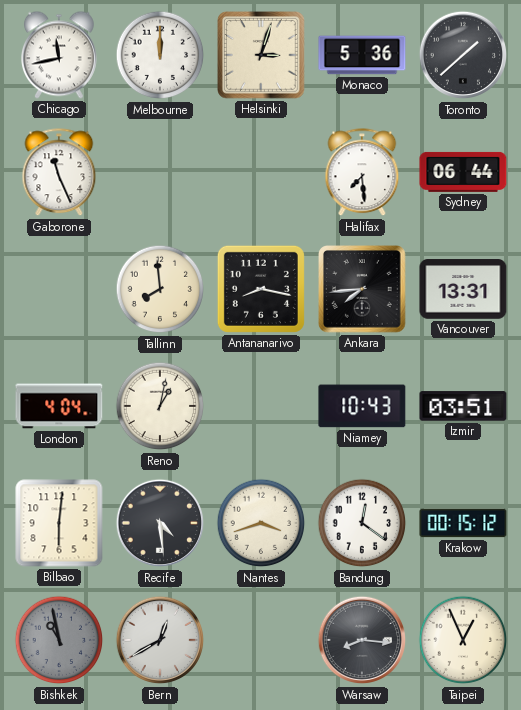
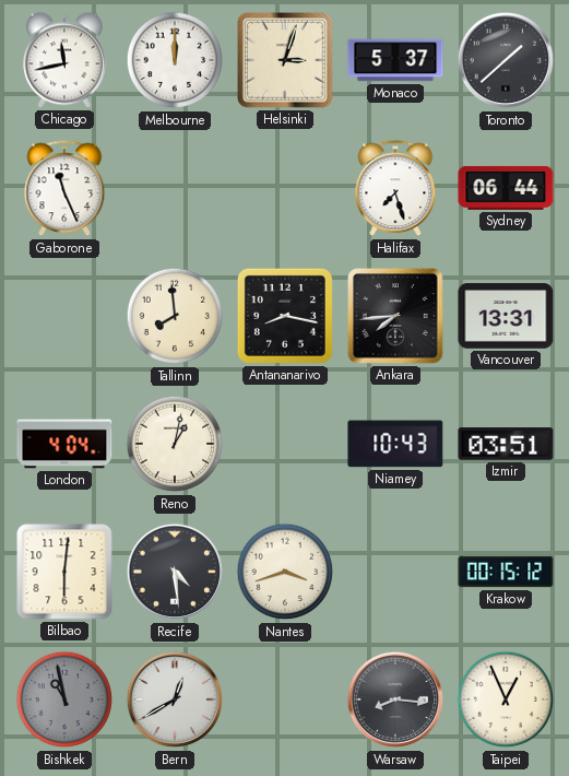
Monaco: 5:36 -> 5:37
Halifax: 7:29 -> 7:27
Bandung: 12:21 -> none
